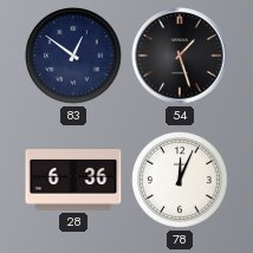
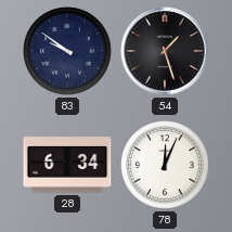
83: 12:51 -> 9:51
28: 6:36 -> 6:34
